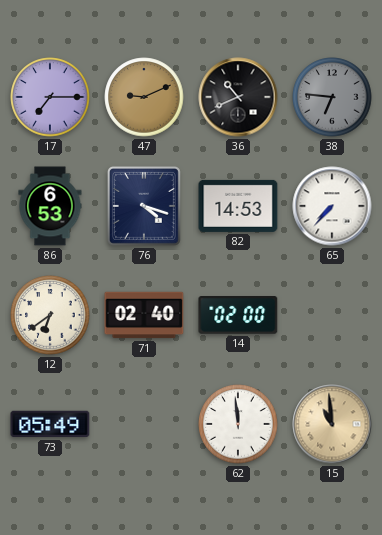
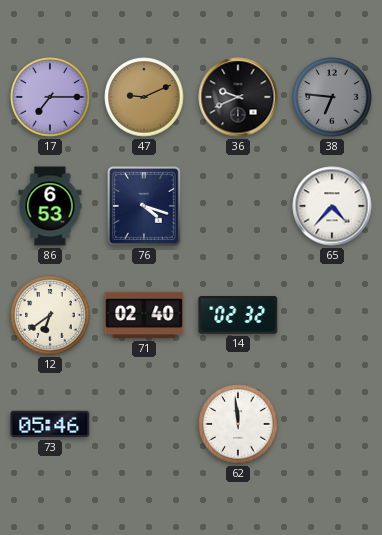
36: 10:41 -> 9:41
82: 14:53 -> none
65: 7:37 -> 4:37
14: 02:00 -> 02:32
73: 05:49 -> 05:46
15: 10:59 -> none
